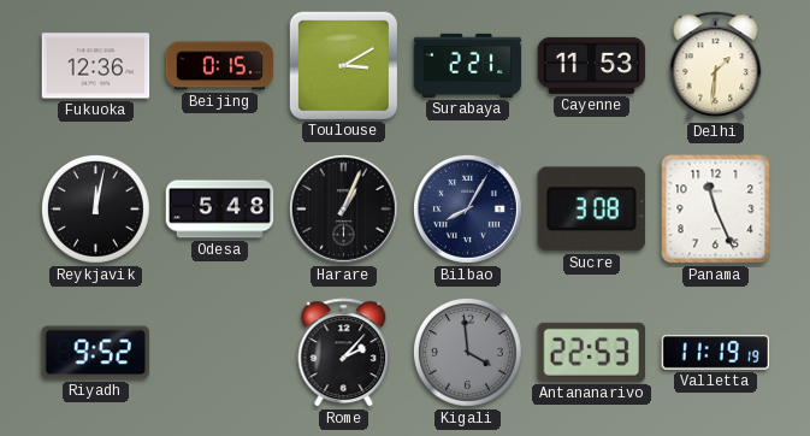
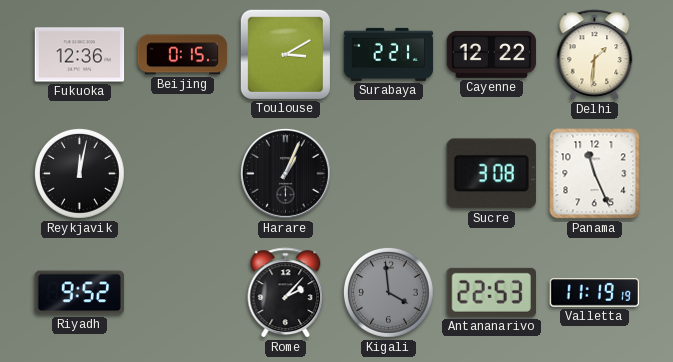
Cayenne: 11:53 -> 12:22
Odesa: 5:48 -> none
Bilbao: 8:05 -> none
